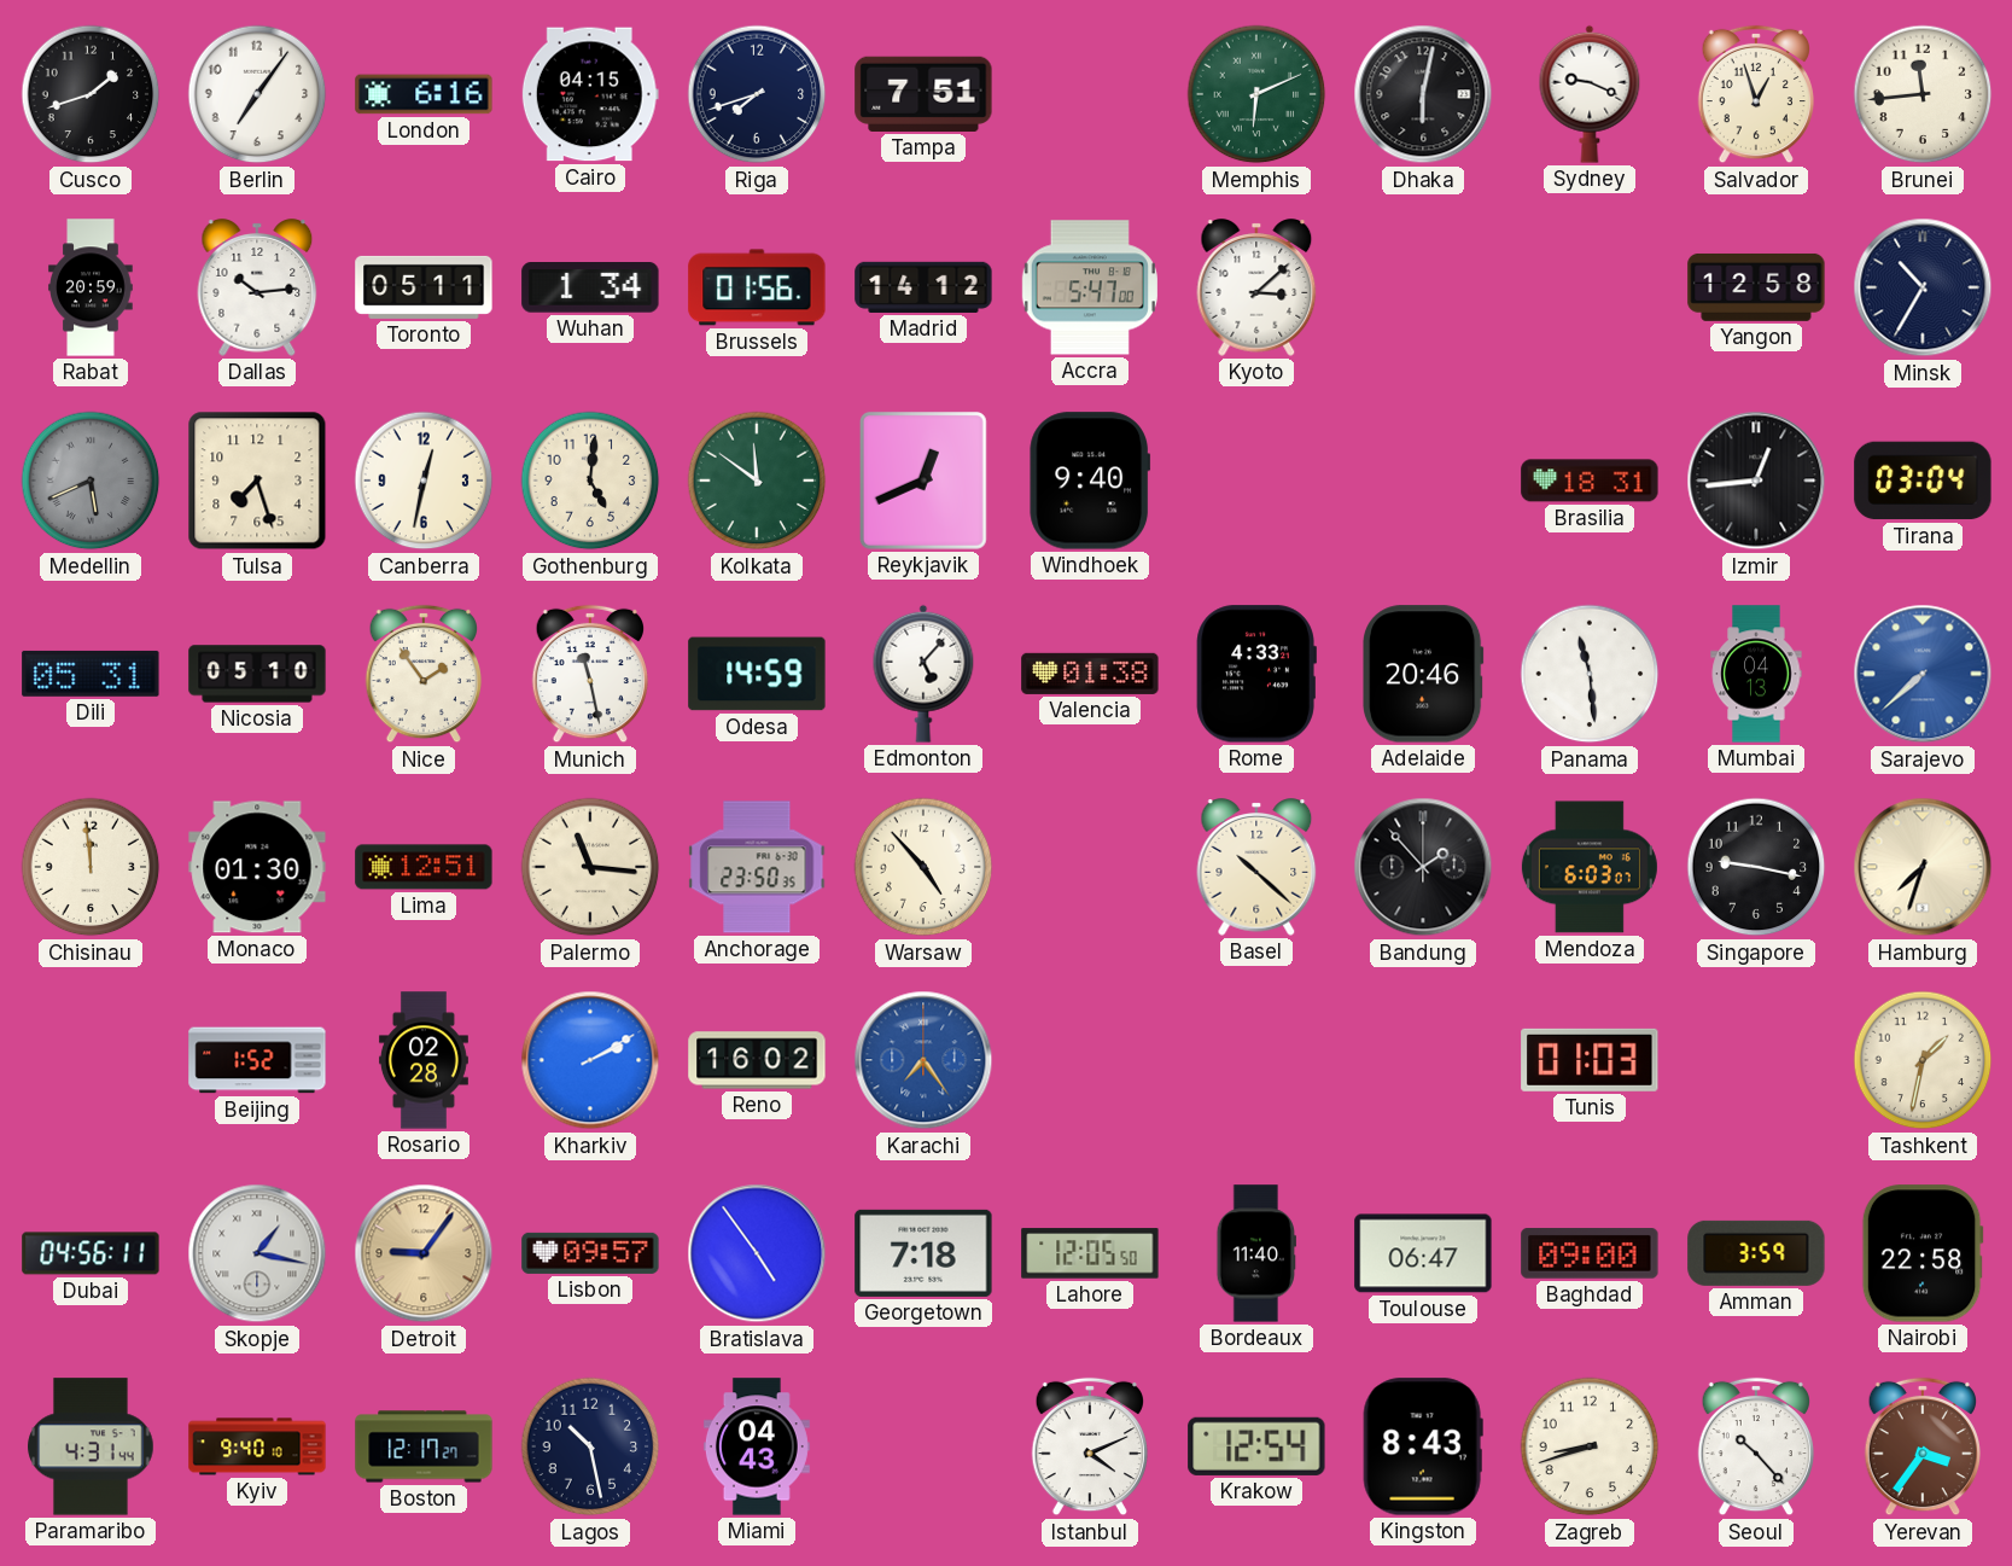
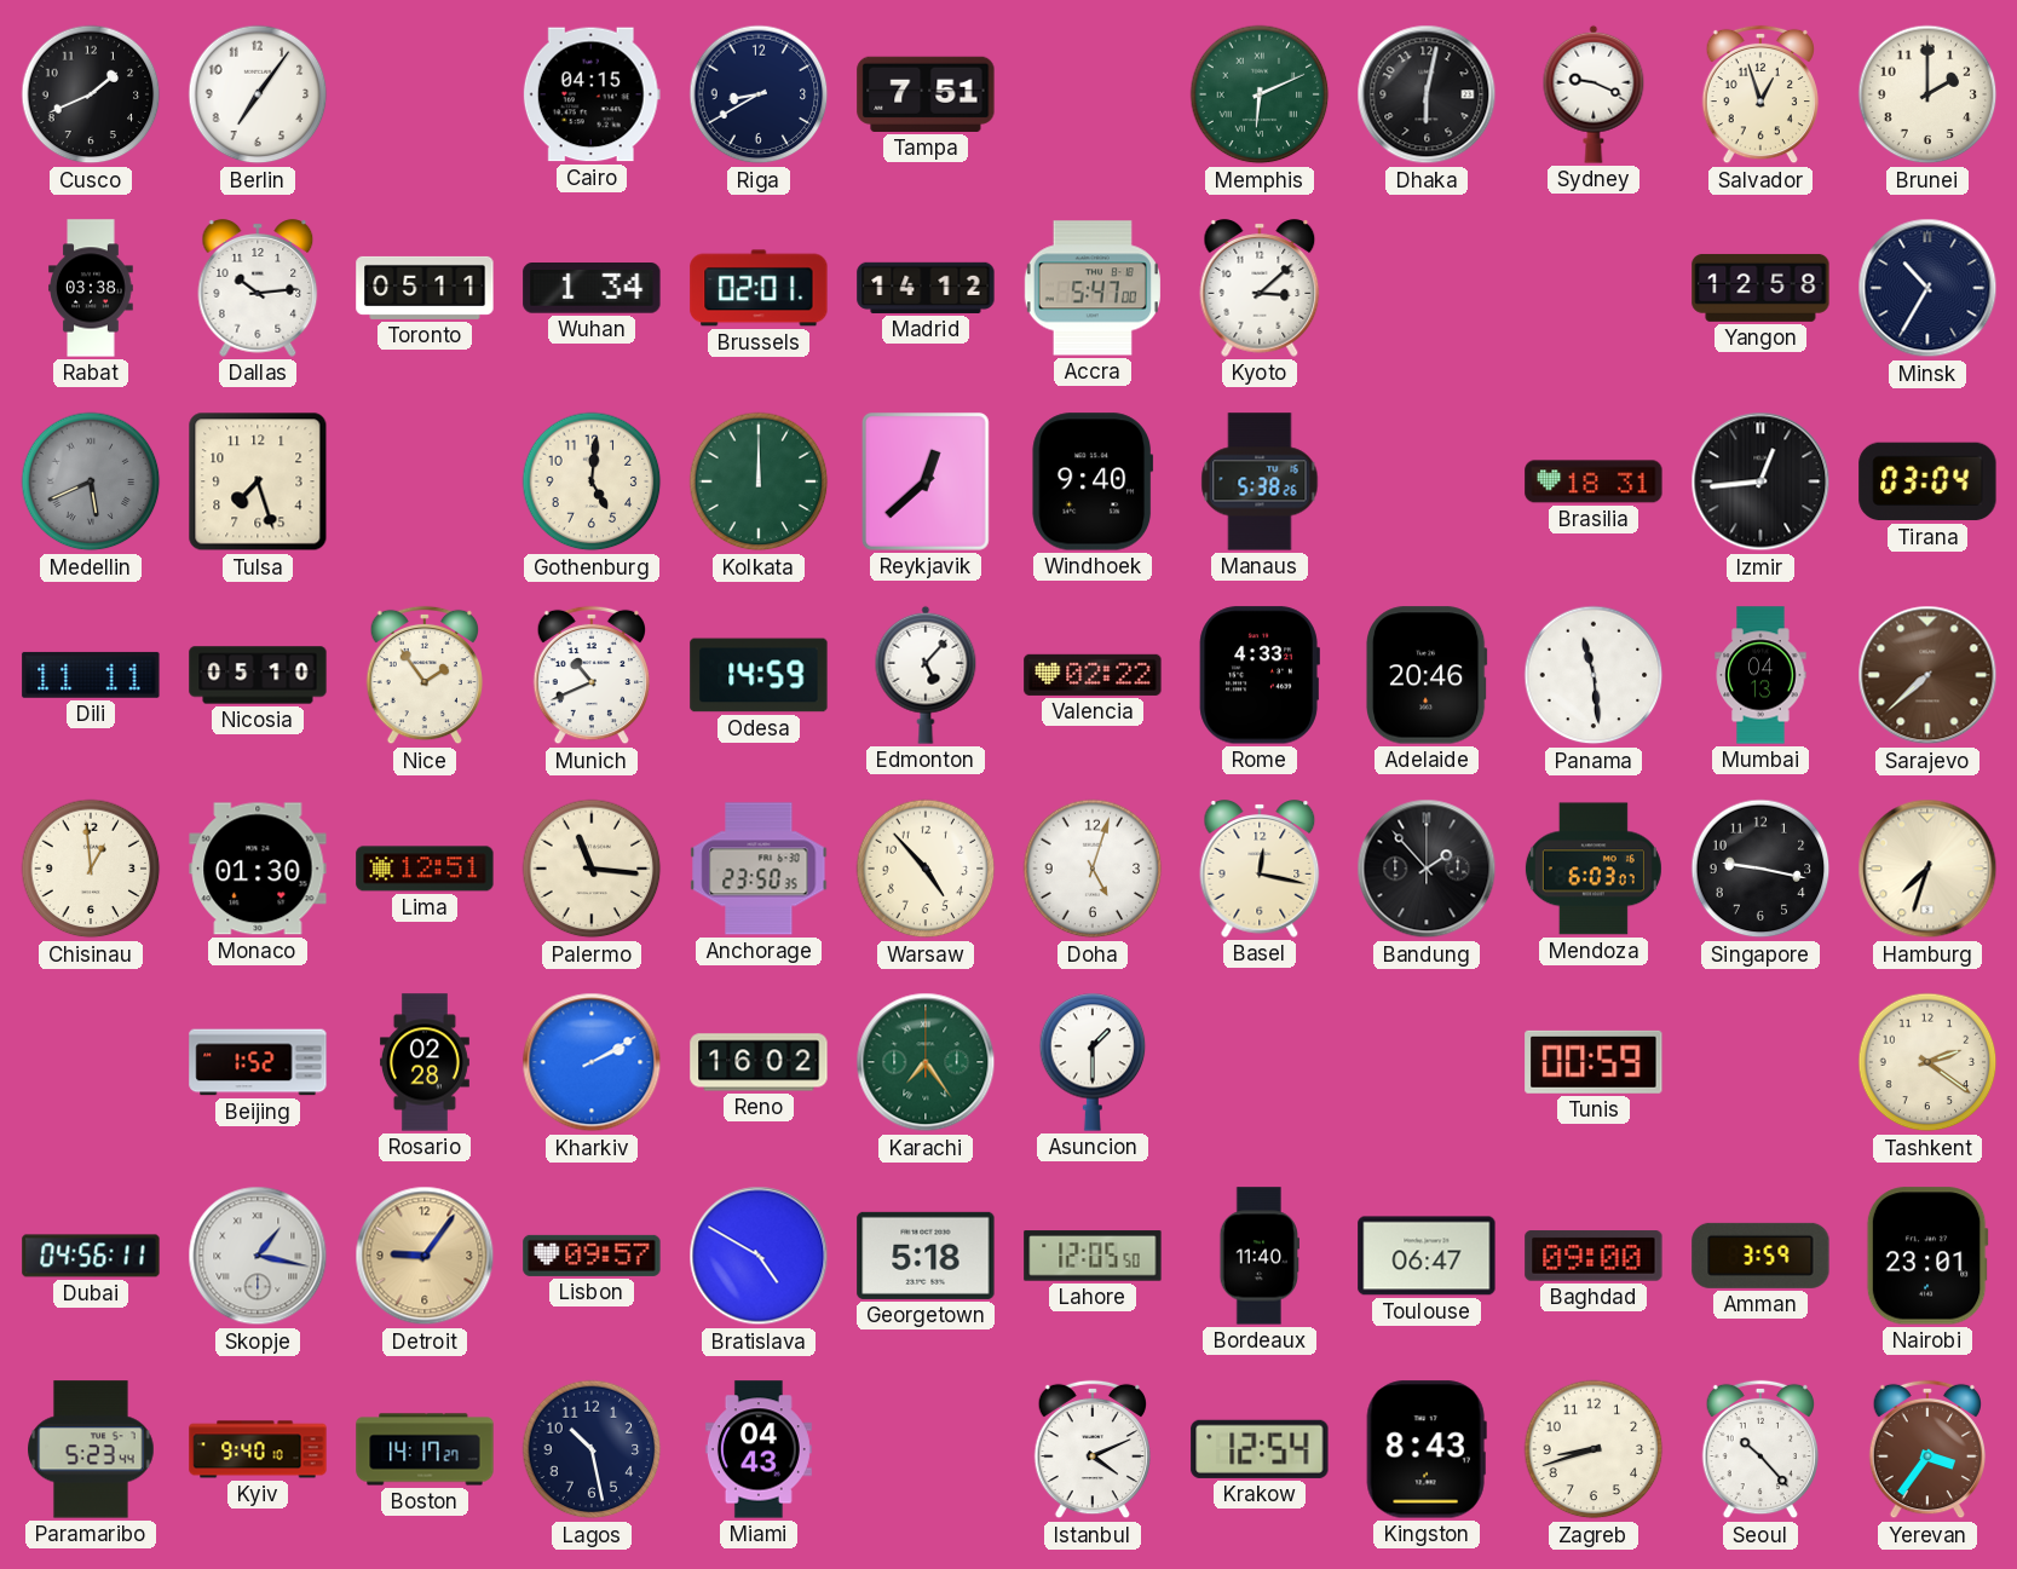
Cusco: 1:42 -> 1:41
London: 6:16 -> none
Riga: 7:42 -> 8:40
Brunei: 11:44 -> 2:00
Rabat: 20:59 -> 03:38
Brussels: 01:56 -> 02:01
Canberra: 12:32 -> none
Kolkata: 11:51 -> 12:00
Reykjavik: 12:41 -> 12:38
Manaus: none -> 5:38
Dili: 05:31 -> 11:11
Munich: 11:28 -> 10:41
Valencia: 01:38 -> 02:22
Sarajevo dial: blue -> brown
Chisinau: 11:59 -> 12:59
Doha: none -> 5:03
Basel: 10:22 -> 12:17
Karachi dial: blue -> green
Asuncion: none -> 1:30
Tunis: 01:03 -> 00:59
Tashkent: 1:32 -> 2:21
Bratislava: 4:54 -> 4:50
Georgetown: 7:18 -> 5:18
Nairobi: 22:58 -> 23:01
Paramaribo: 4:31 -> 5:23
Boston: 12:17 -> 14:17
